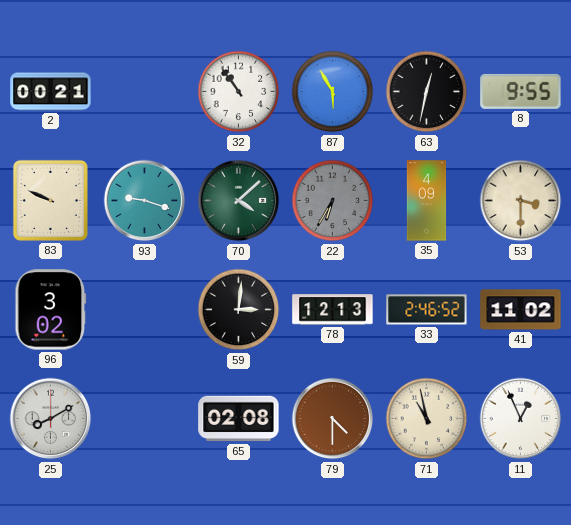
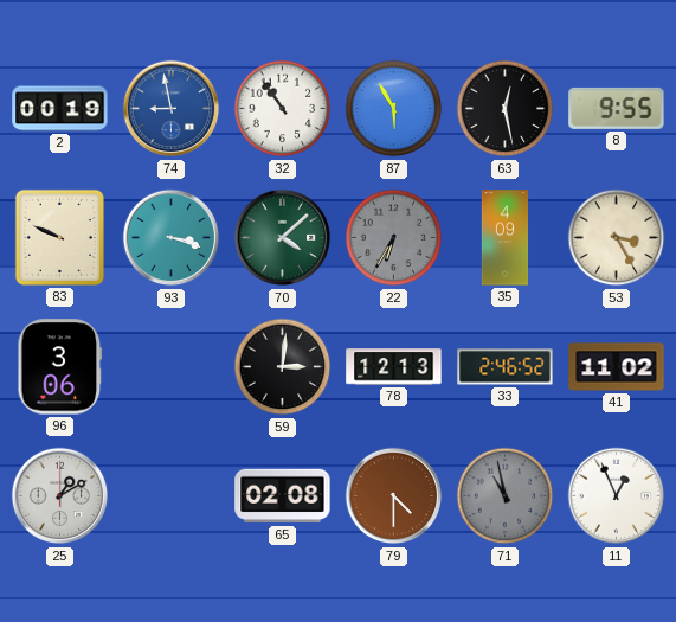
2: 00:21 -> 00:19
74: none -> 8:58
63: 12:32 -> 12:28
93: 9:18 -> 3:18
53: 3:30 -> 3:25
96: 3:02 -> 3:06
25: 8:10 -> 1:10
71 dial: cream -> grey
